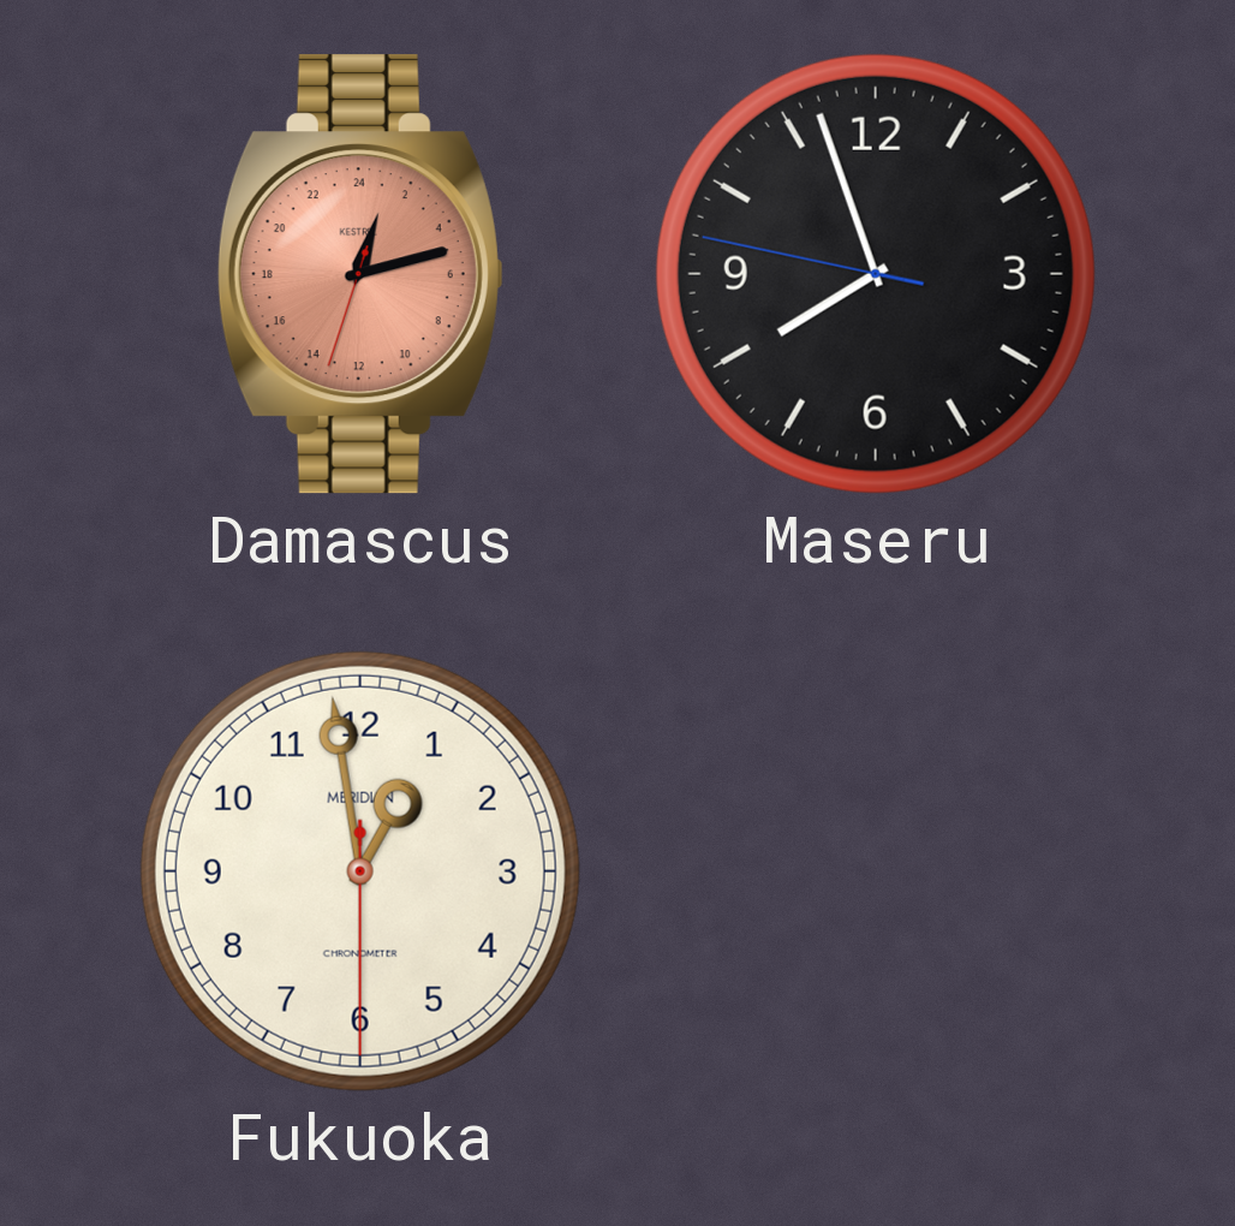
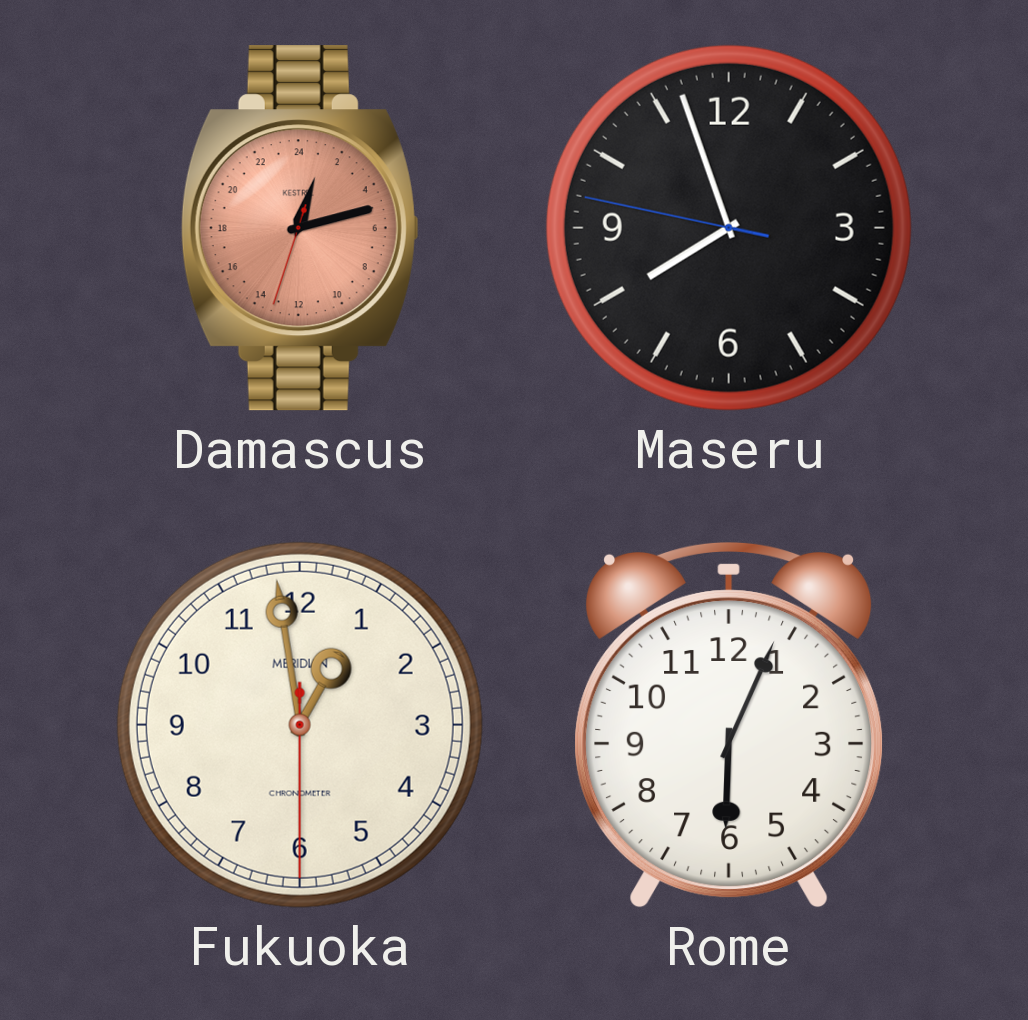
Rome: none -> 6:04
